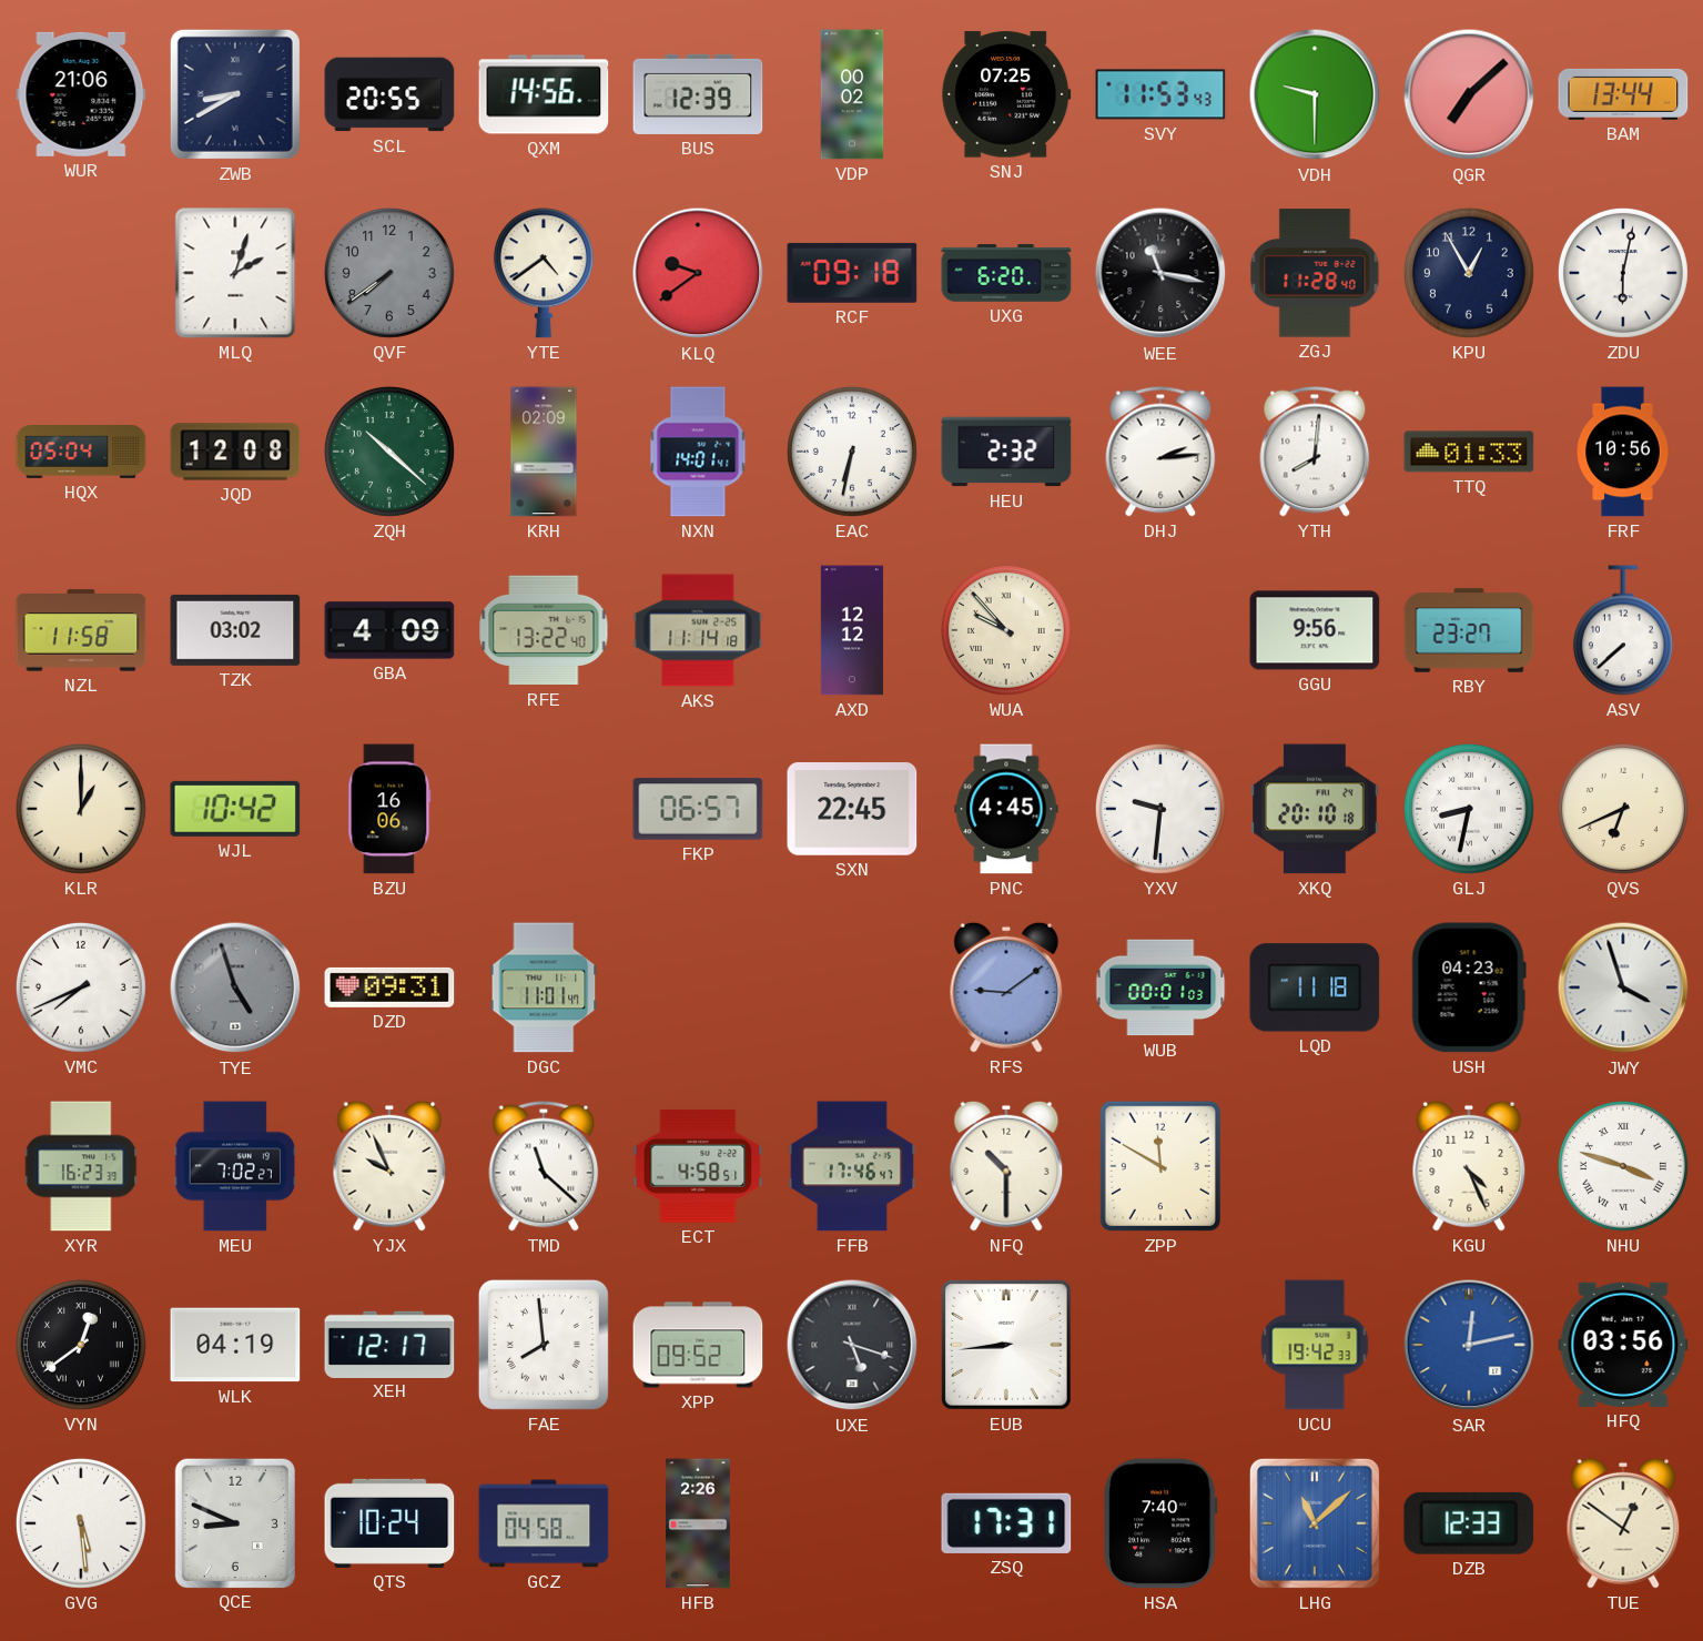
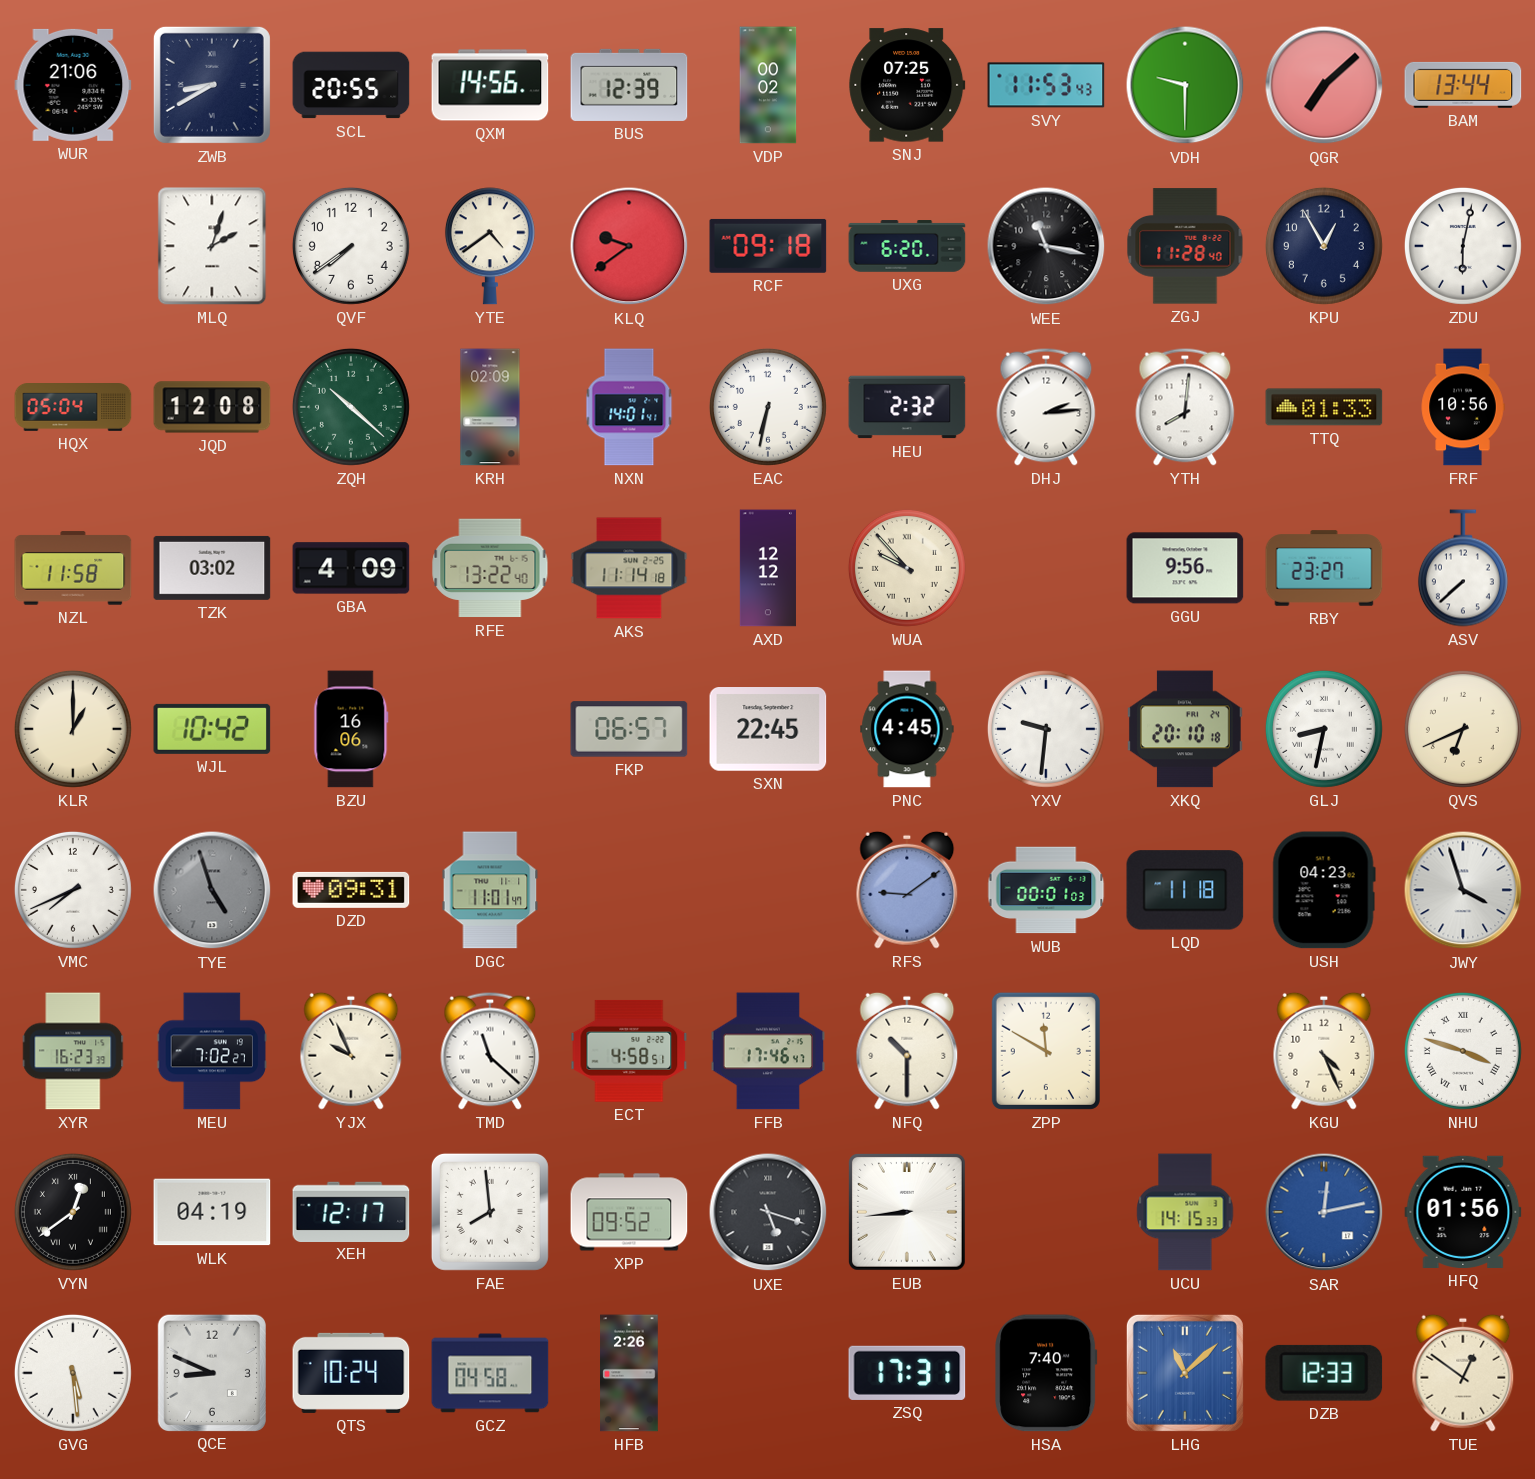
QVF dial: grey -> white
UCU: 19:42 -> 14:15
HFQ: 03:56 -> 01:56
